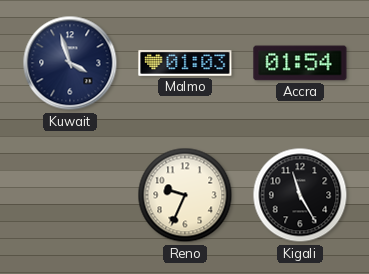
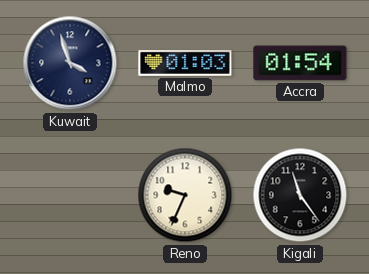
Kigali: 11:25 -> 11:24
